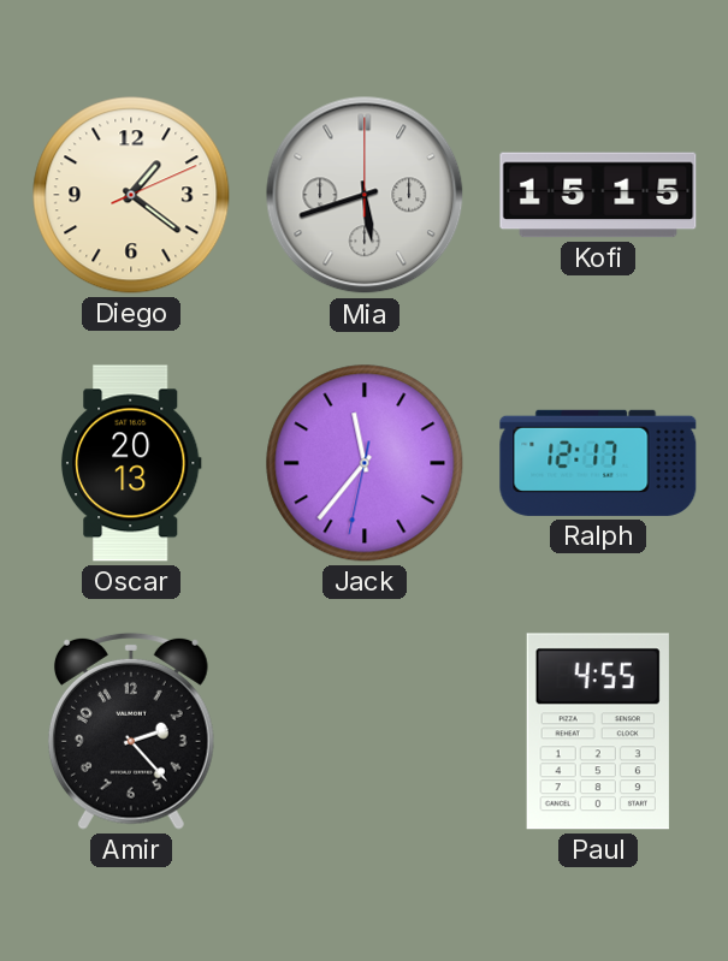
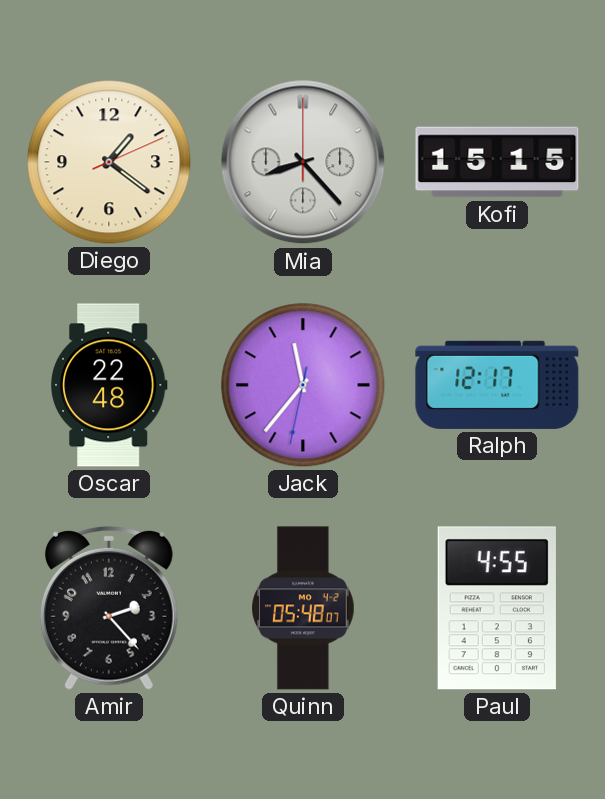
Mia: 5:42 -> 8:23
Oscar: 20:13 -> 22:48
Quinn: none -> 05:48
